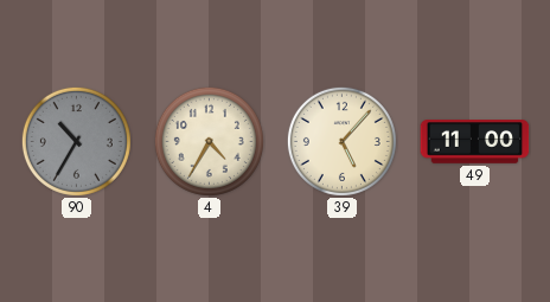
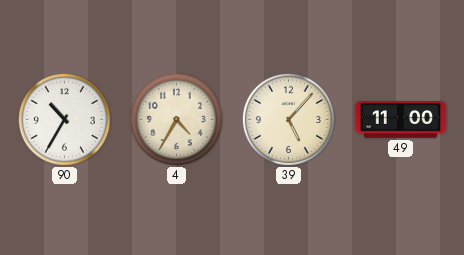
90 dial: grey -> white
